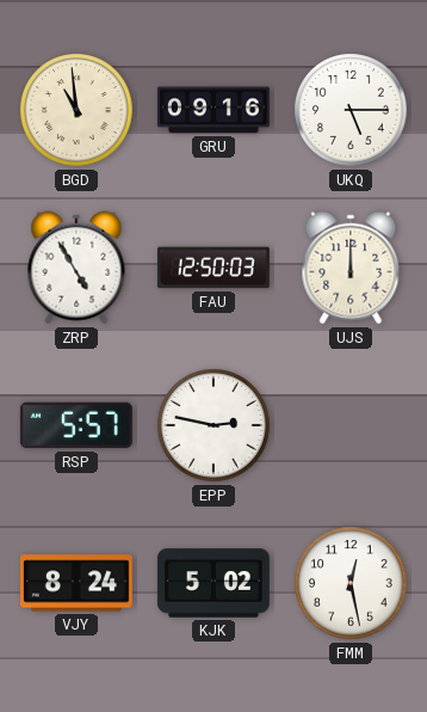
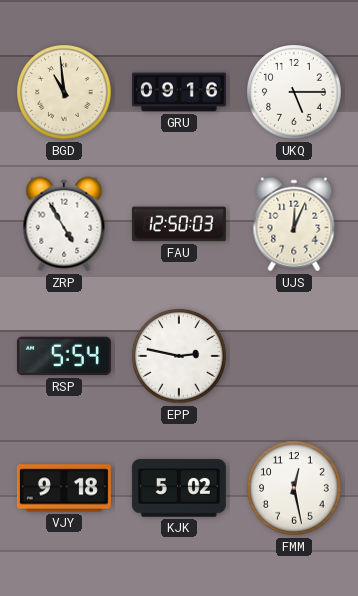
UJS: 12:00 -> 12:04
RSP: 5:57 -> 5:54
VJY: 8:24 -> 9:18
